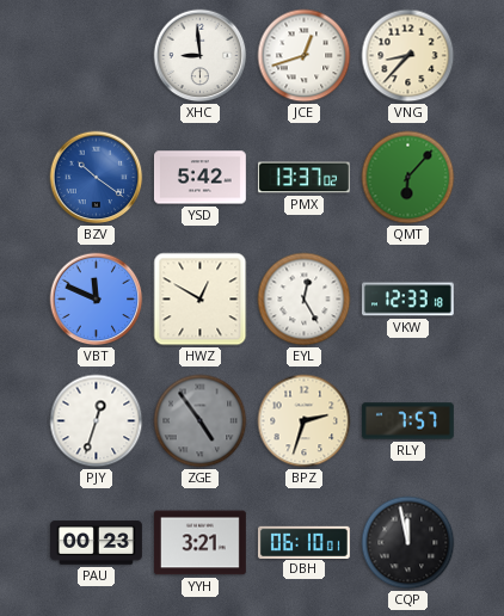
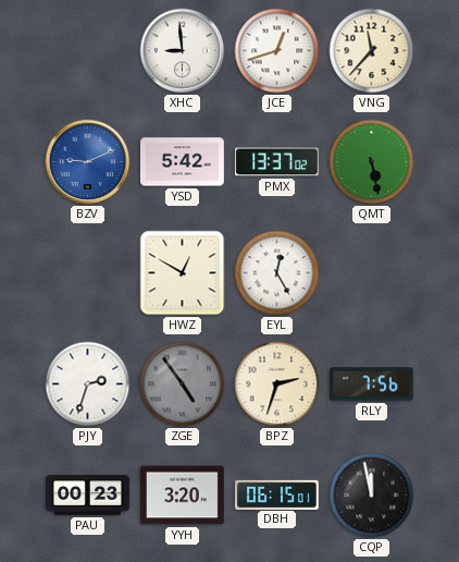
VNG: 8:37 -> 11:37
BZV: 10:21 -> 9:11
QMT: 6:07 -> 5:28
VBT: 11:49 -> none
VKW: 12:33 -> none
PJY: 12:33 -> 2:33
RLY: 7:57 -> 7:56
YYH: 3:21 -> 3:20
DBH: 06:10 -> 06:15
